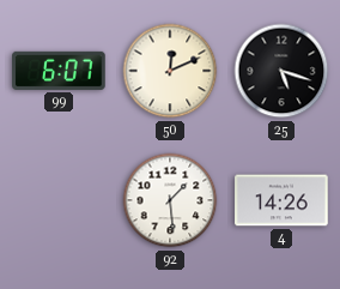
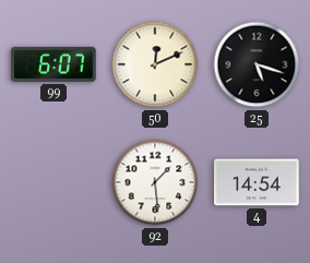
4: 14:26 -> 14:54
